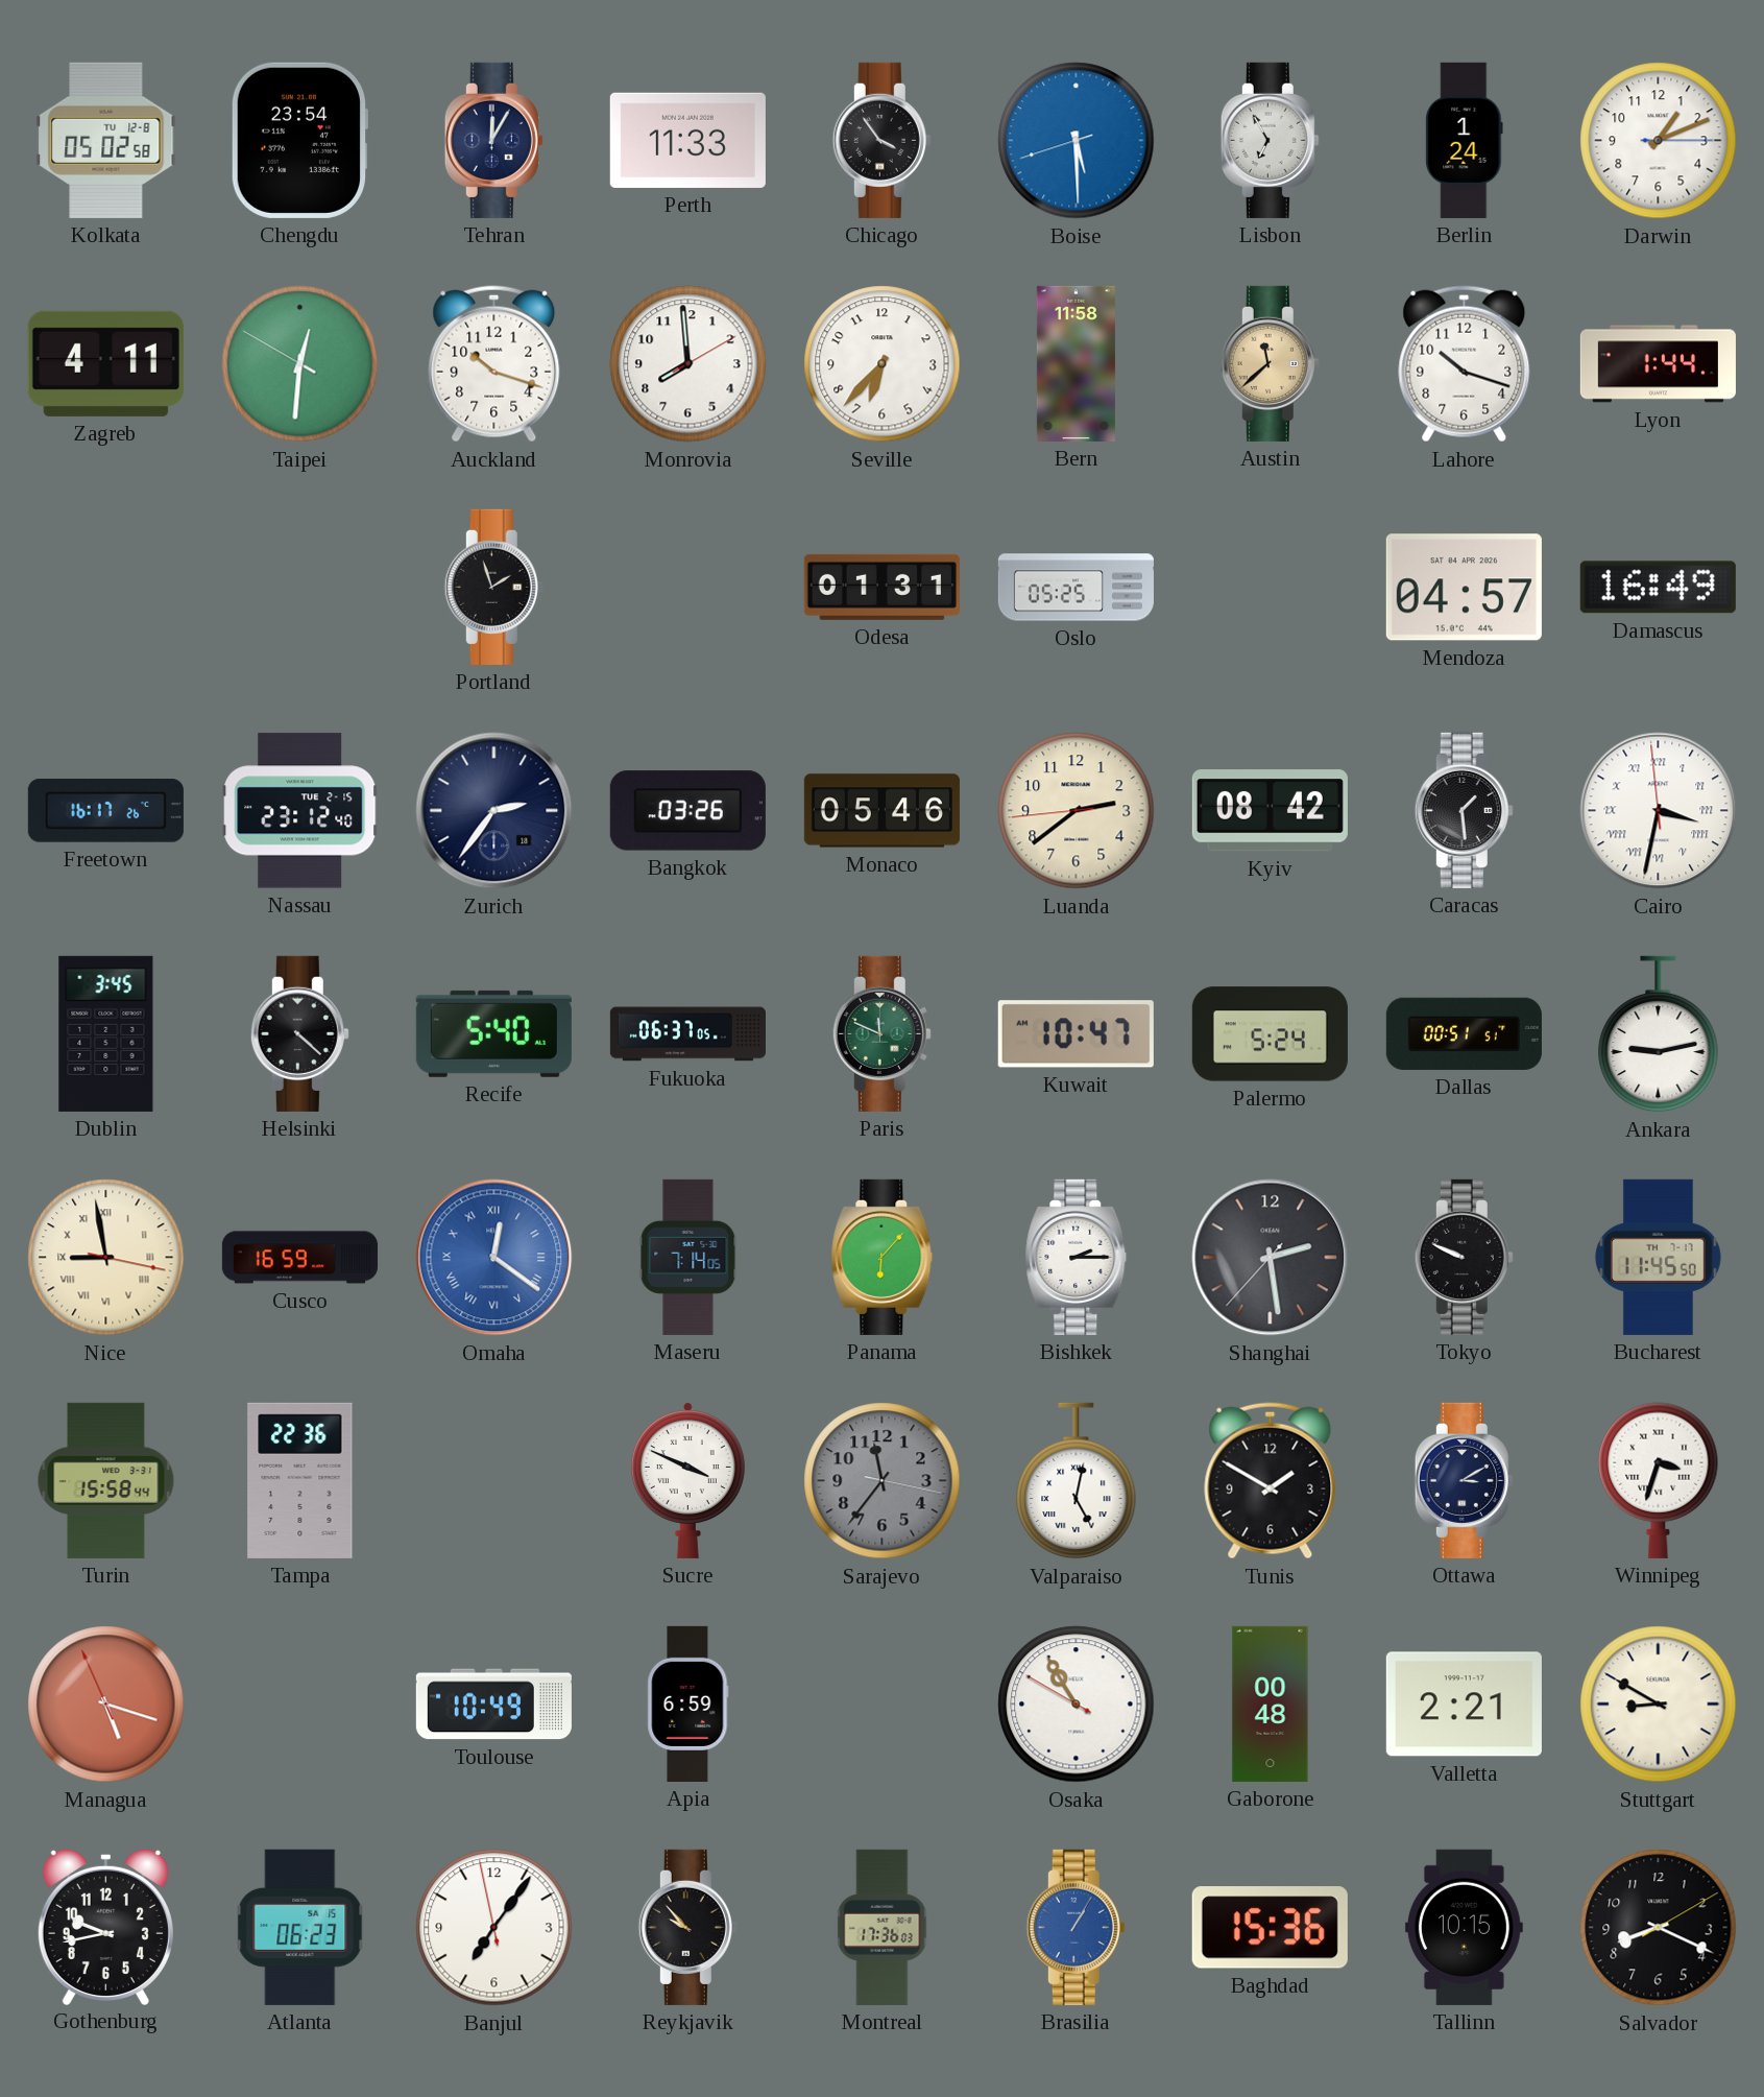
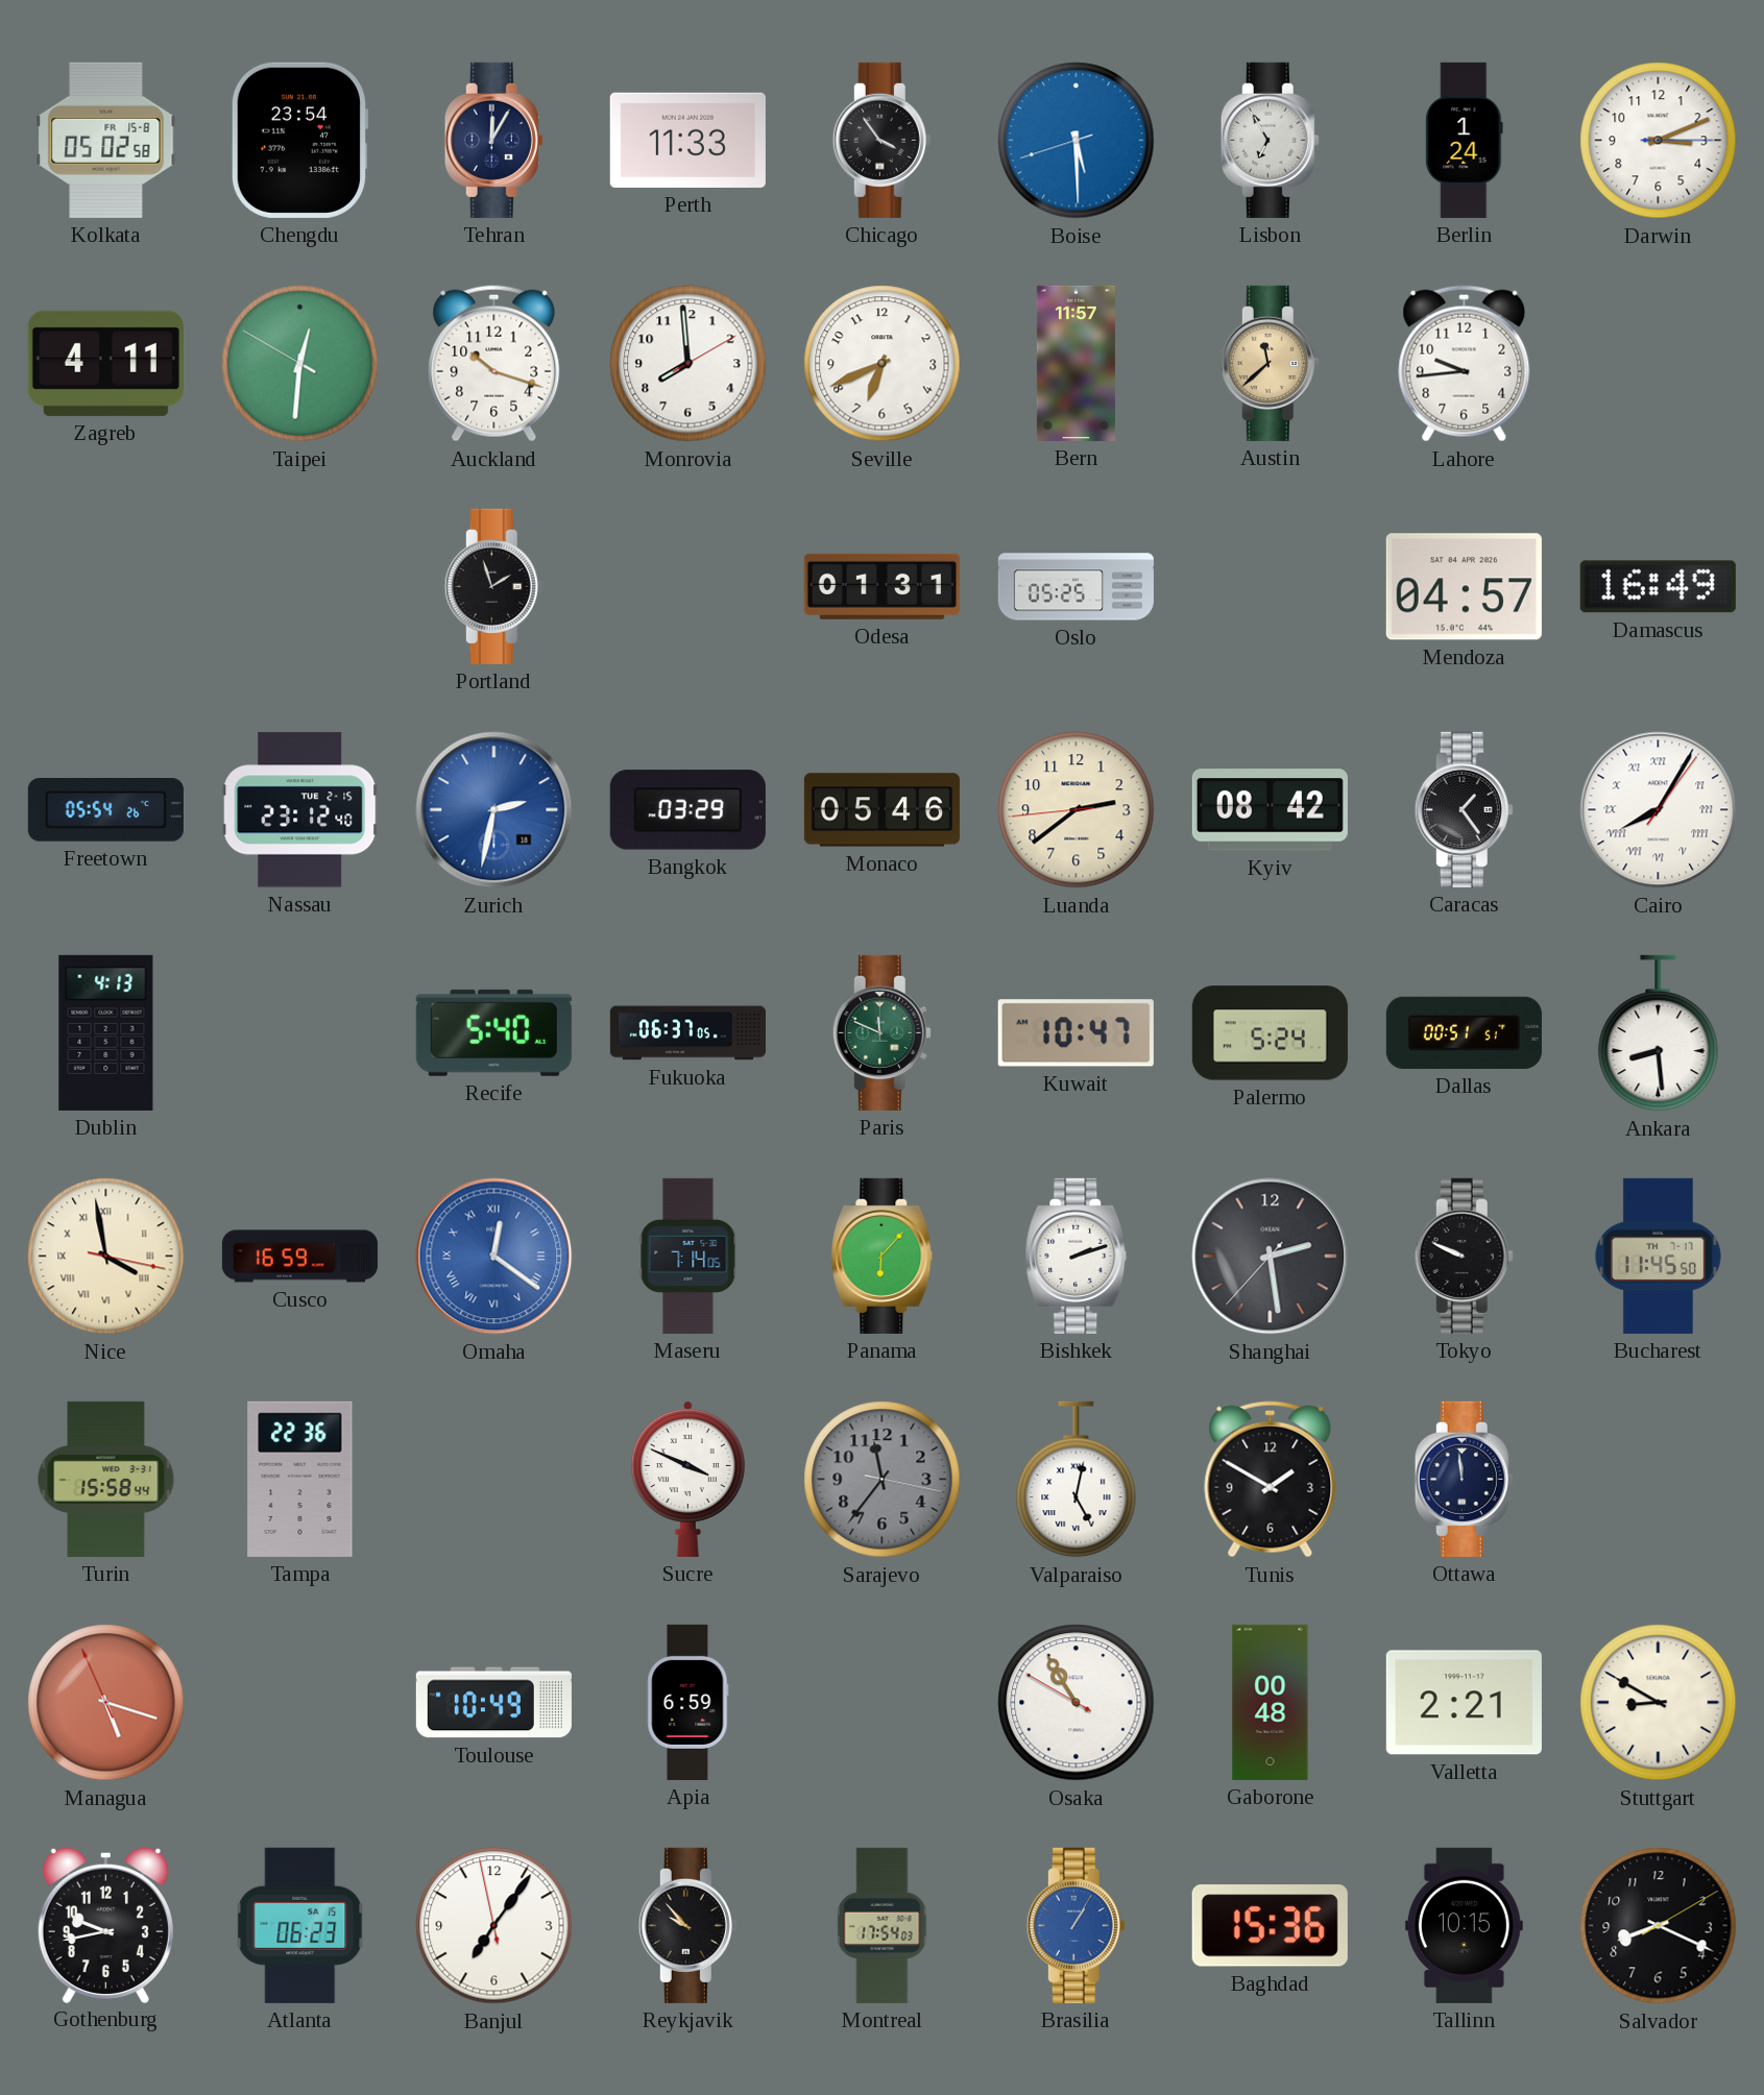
Kolkata date: TU 12-8 -> FR 15-8
Darwin: 1:11 -> 3:11
Seville: 6:37 -> 6:41
Bern: 11:58 -> 11:57
Lahore: 10:18 -> 9:44
Lyon: 1:44 -> none
Freetown: 16:17 -> 05:54
Zurich: 2:36 -> 2:32
Zurich dial: navy -> blue
Bangkok: 03:26 -> 03:29
Caracas: 1:29 -> 1:24
Cairo: 3:31 -> 8:05
Dublin: 3:45 -> 4:13
Helsinki: 4:22 -> none
Ankara: 9:13 -> 8:29
Nice: 8:58 -> 3:58
Bishkek: 2:15 -> 2:12
Ottawa: 3:10 -> 11:59
Winnipeg: 3:33 -> none
Montreal: 17:36 -> 17:54
